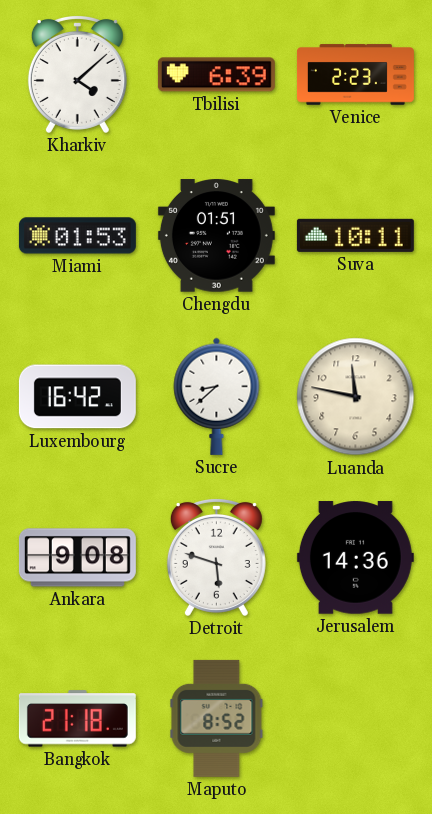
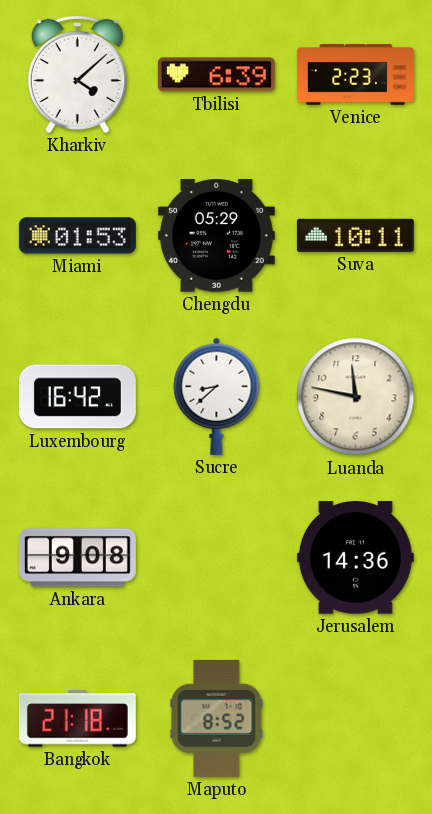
Chengdu: 01:51 -> 05:29
Detroit: 5:48 -> none
